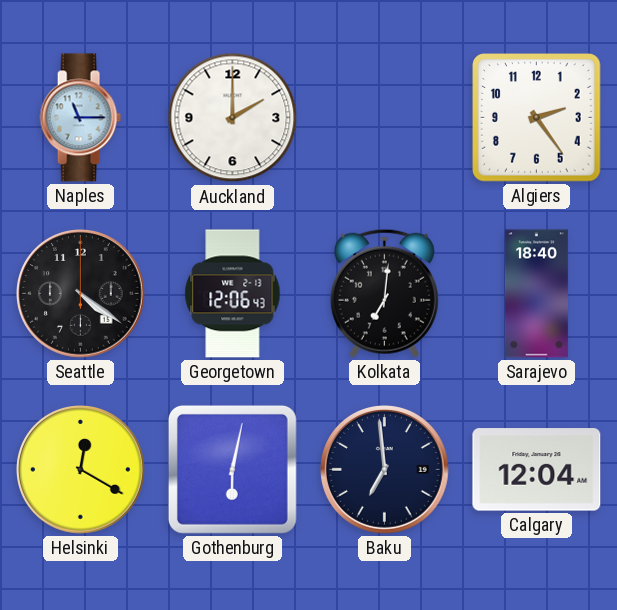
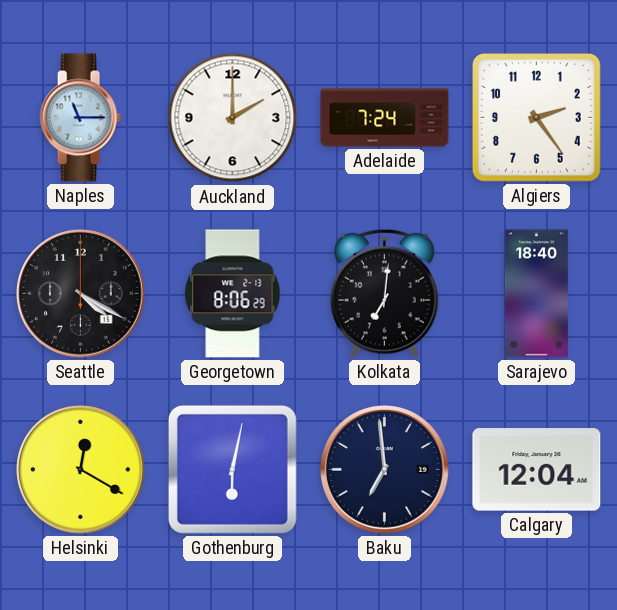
Adelaide: none -> 7:24
Seattle: 4:21 -> 4:20
Georgetown: 12:06 -> 8:06
